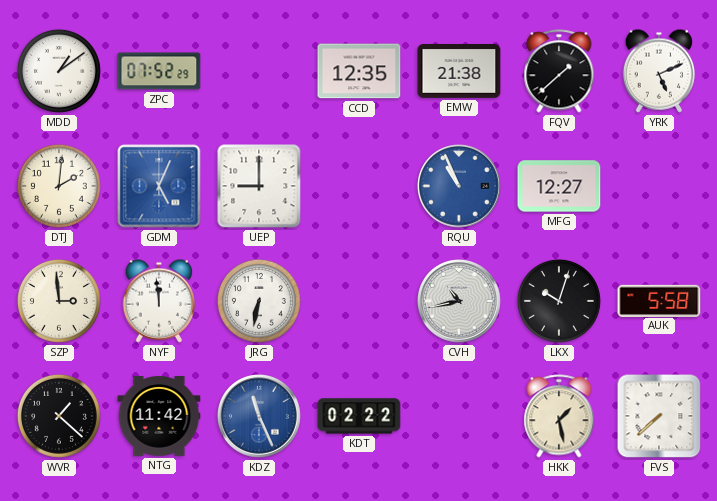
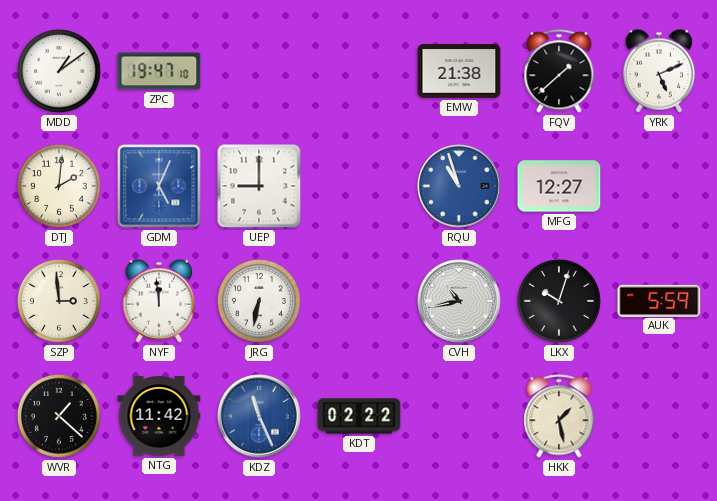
ZPC: 07:52 -> 19:47
CCD: 12:35 -> none
RQU: 10:56 -> 10:57
AUK: 5:58 -> 5:59
FVS: 7:38 -> none
